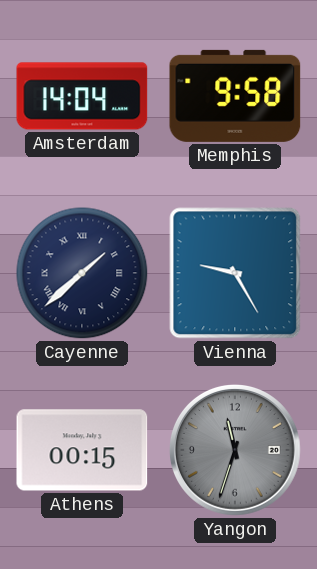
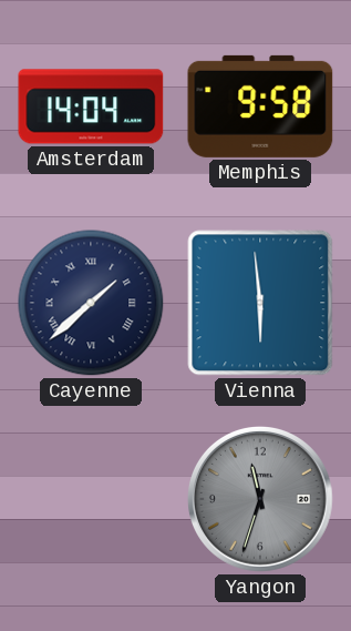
Vienna: 9:25 -> 5:59
Athens: 00:15 -> none
